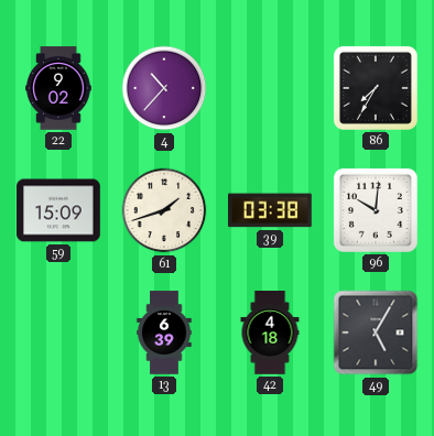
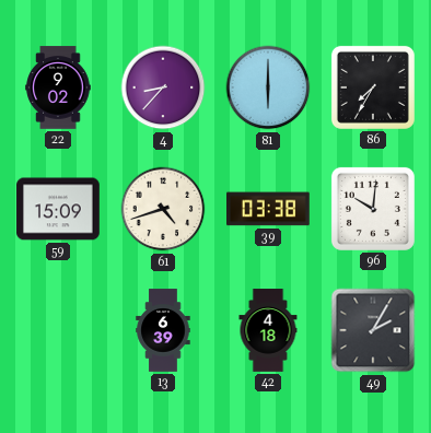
4: 10:37 -> 8:37
81: none -> 6:00
61: 1:42 -> 4:42
49: 5:05 -> 2:05
